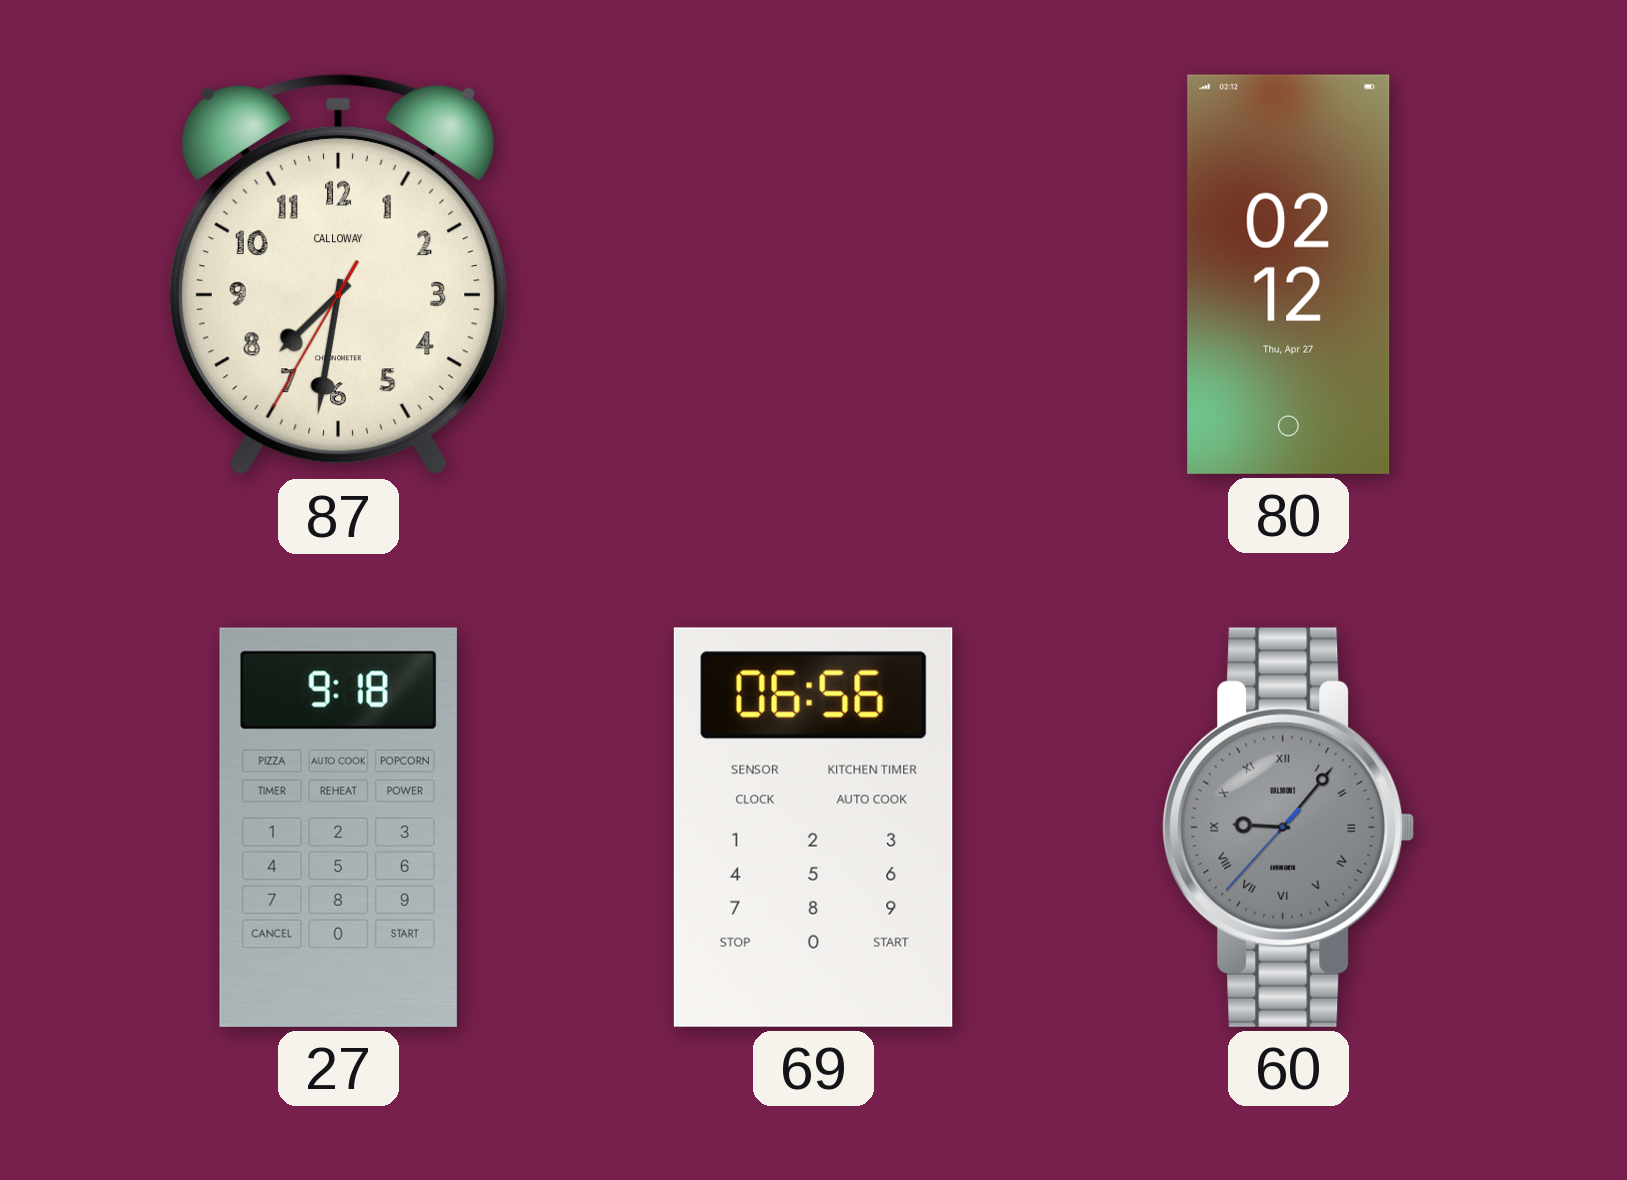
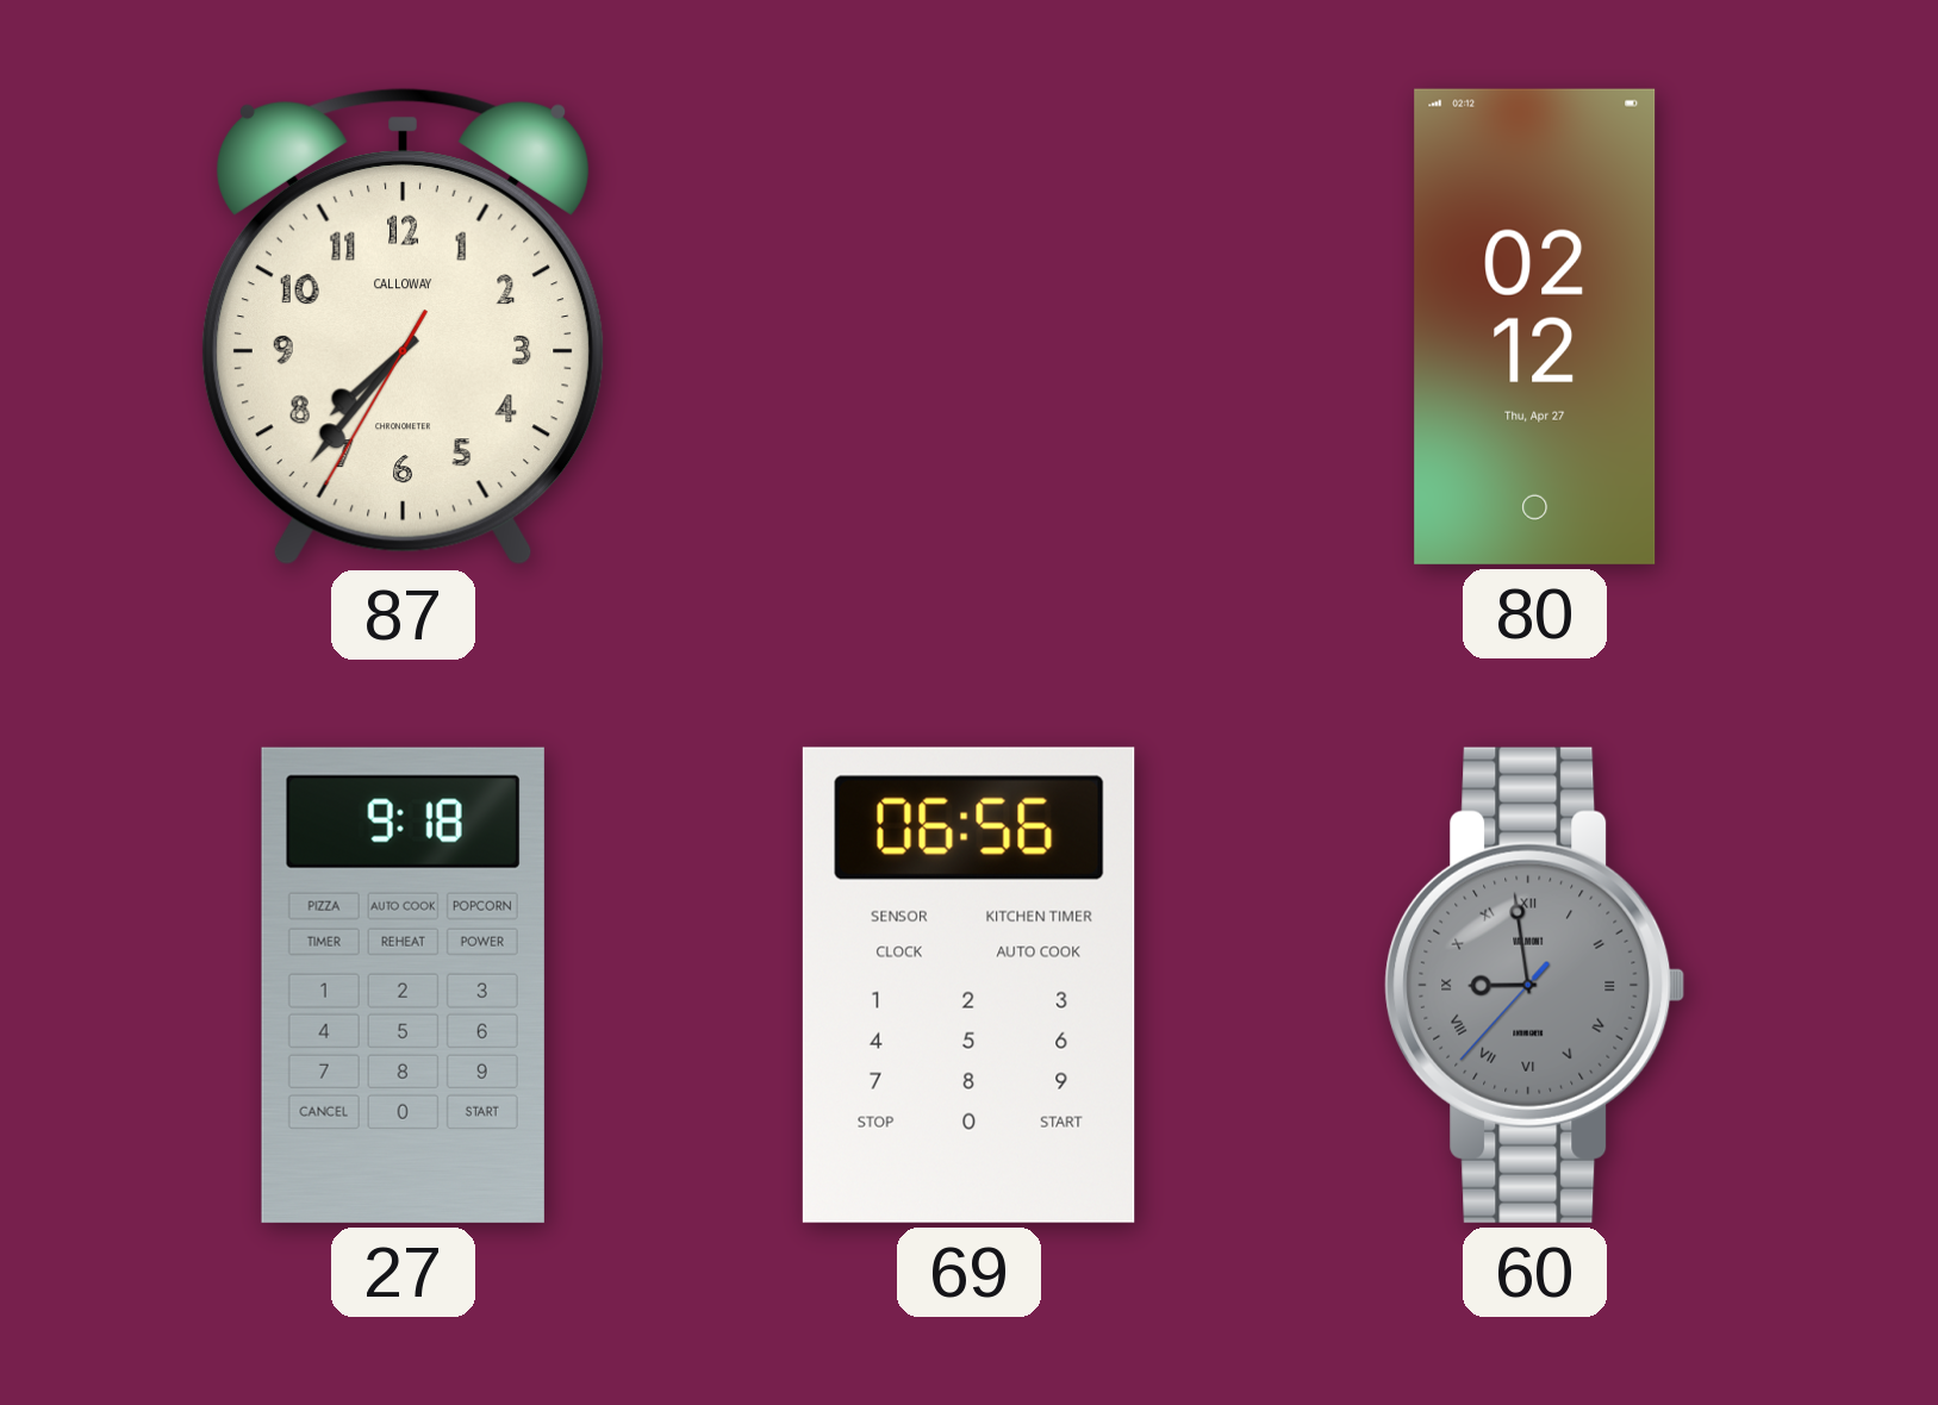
87: 7:31 -> 7:36
60: 9:06 -> 8:58
